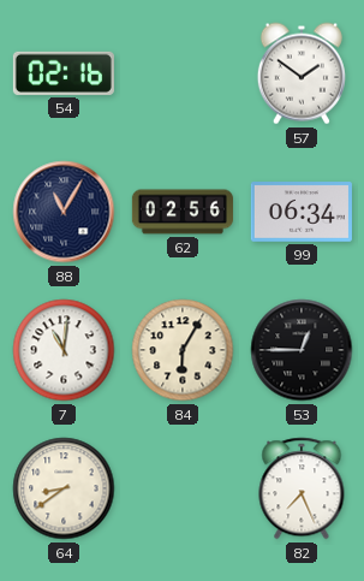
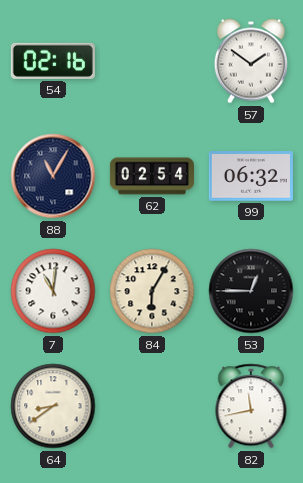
62: 02:56 -> 02:54
99: 06:34 -> 06:32
82: 7:26 -> 11:43
